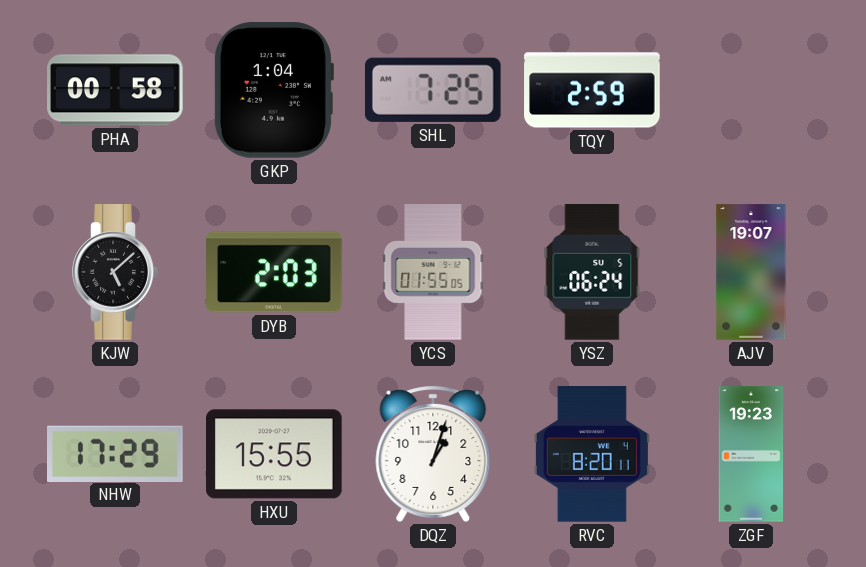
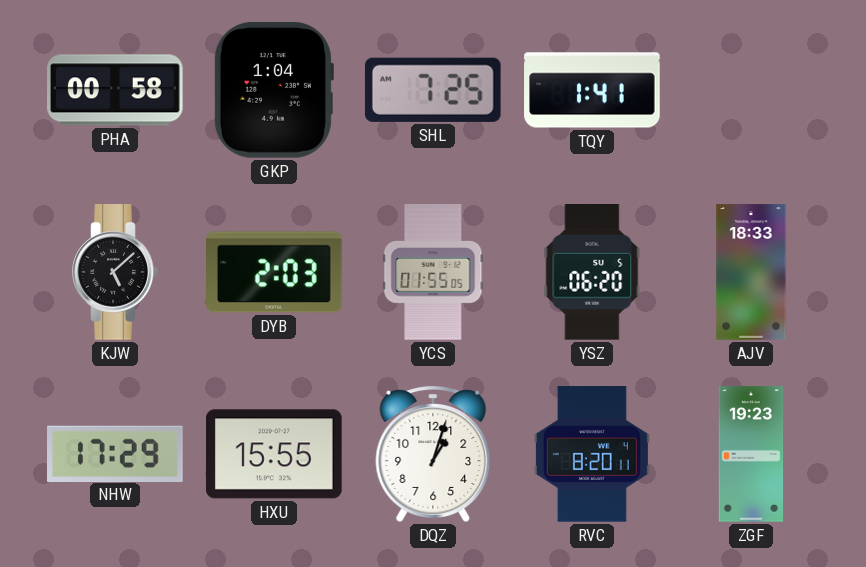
TQY: 2:59 -> 1:41
YSZ: 06:24 -> 06:20
AJV: 19:07 -> 18:33
